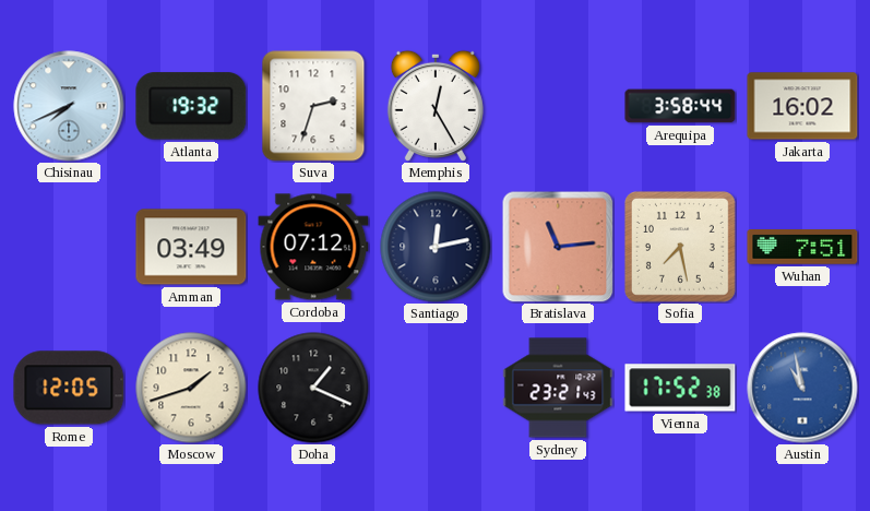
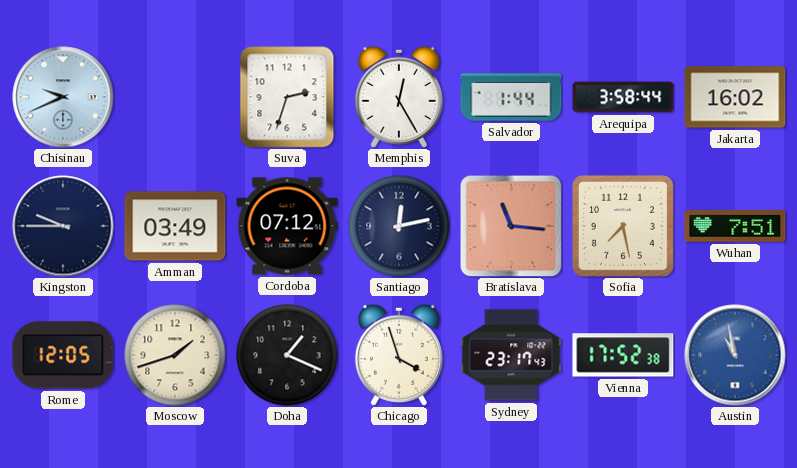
Chisinau: 7:41 -> 9:41
Atlanta: 19:32 -> none
Salvador: none -> 1:44
Kingston: none -> 9:45
Bratislava: 11:14 -> 11:16
Chicago: none -> 3:57
Sydney: 23:21 -> 23:17
